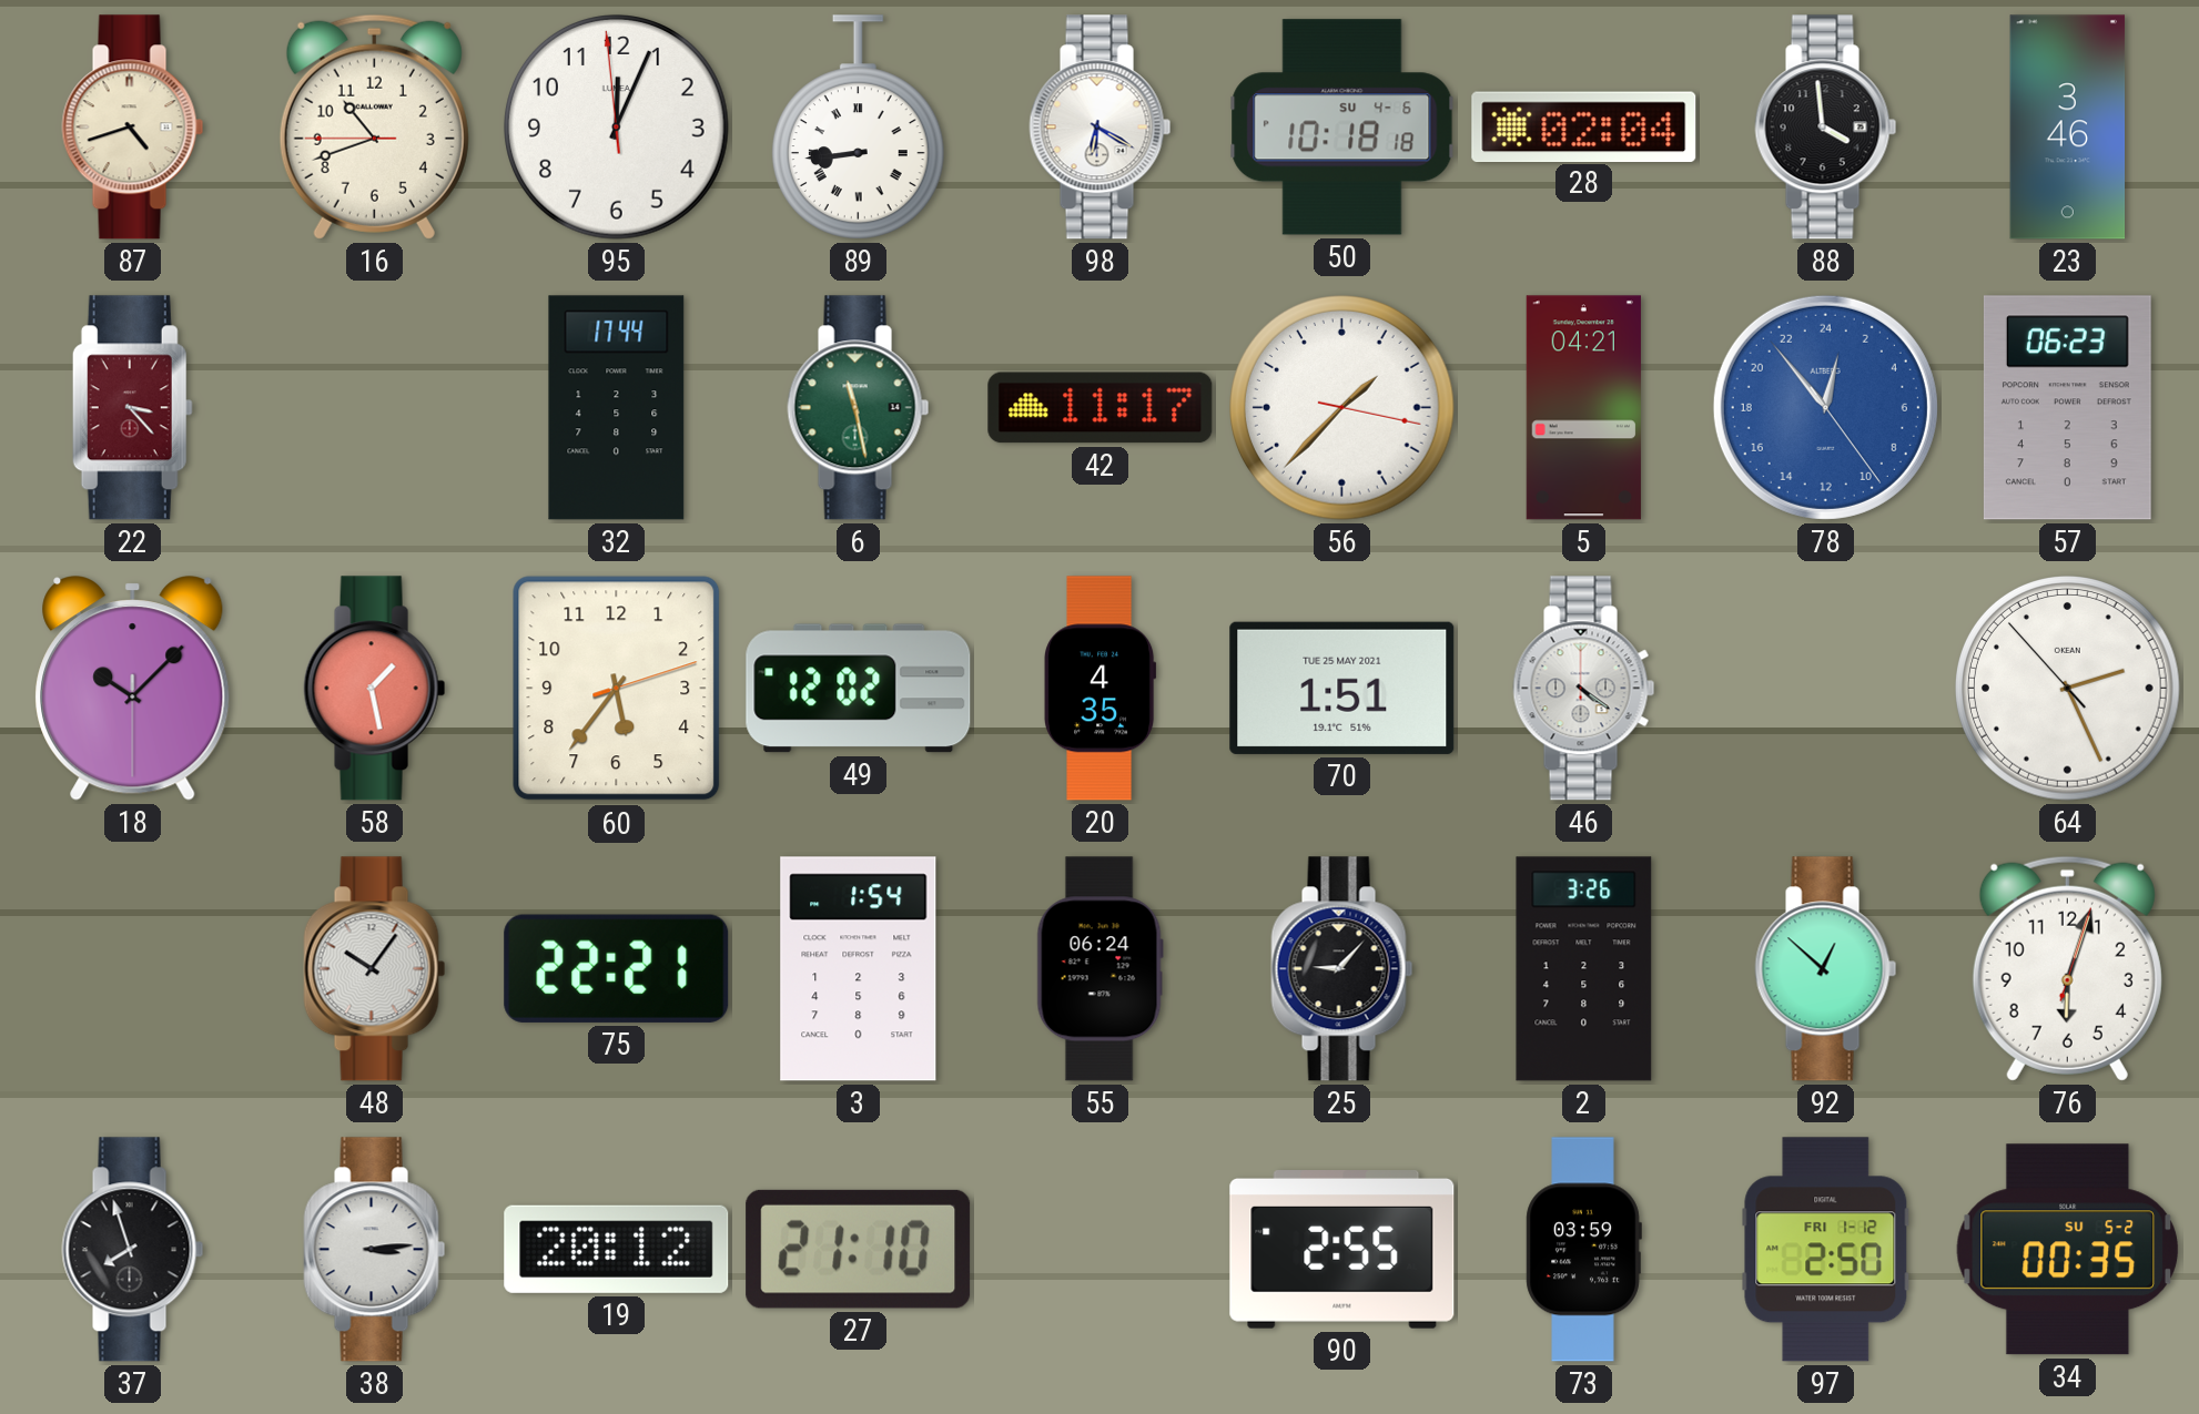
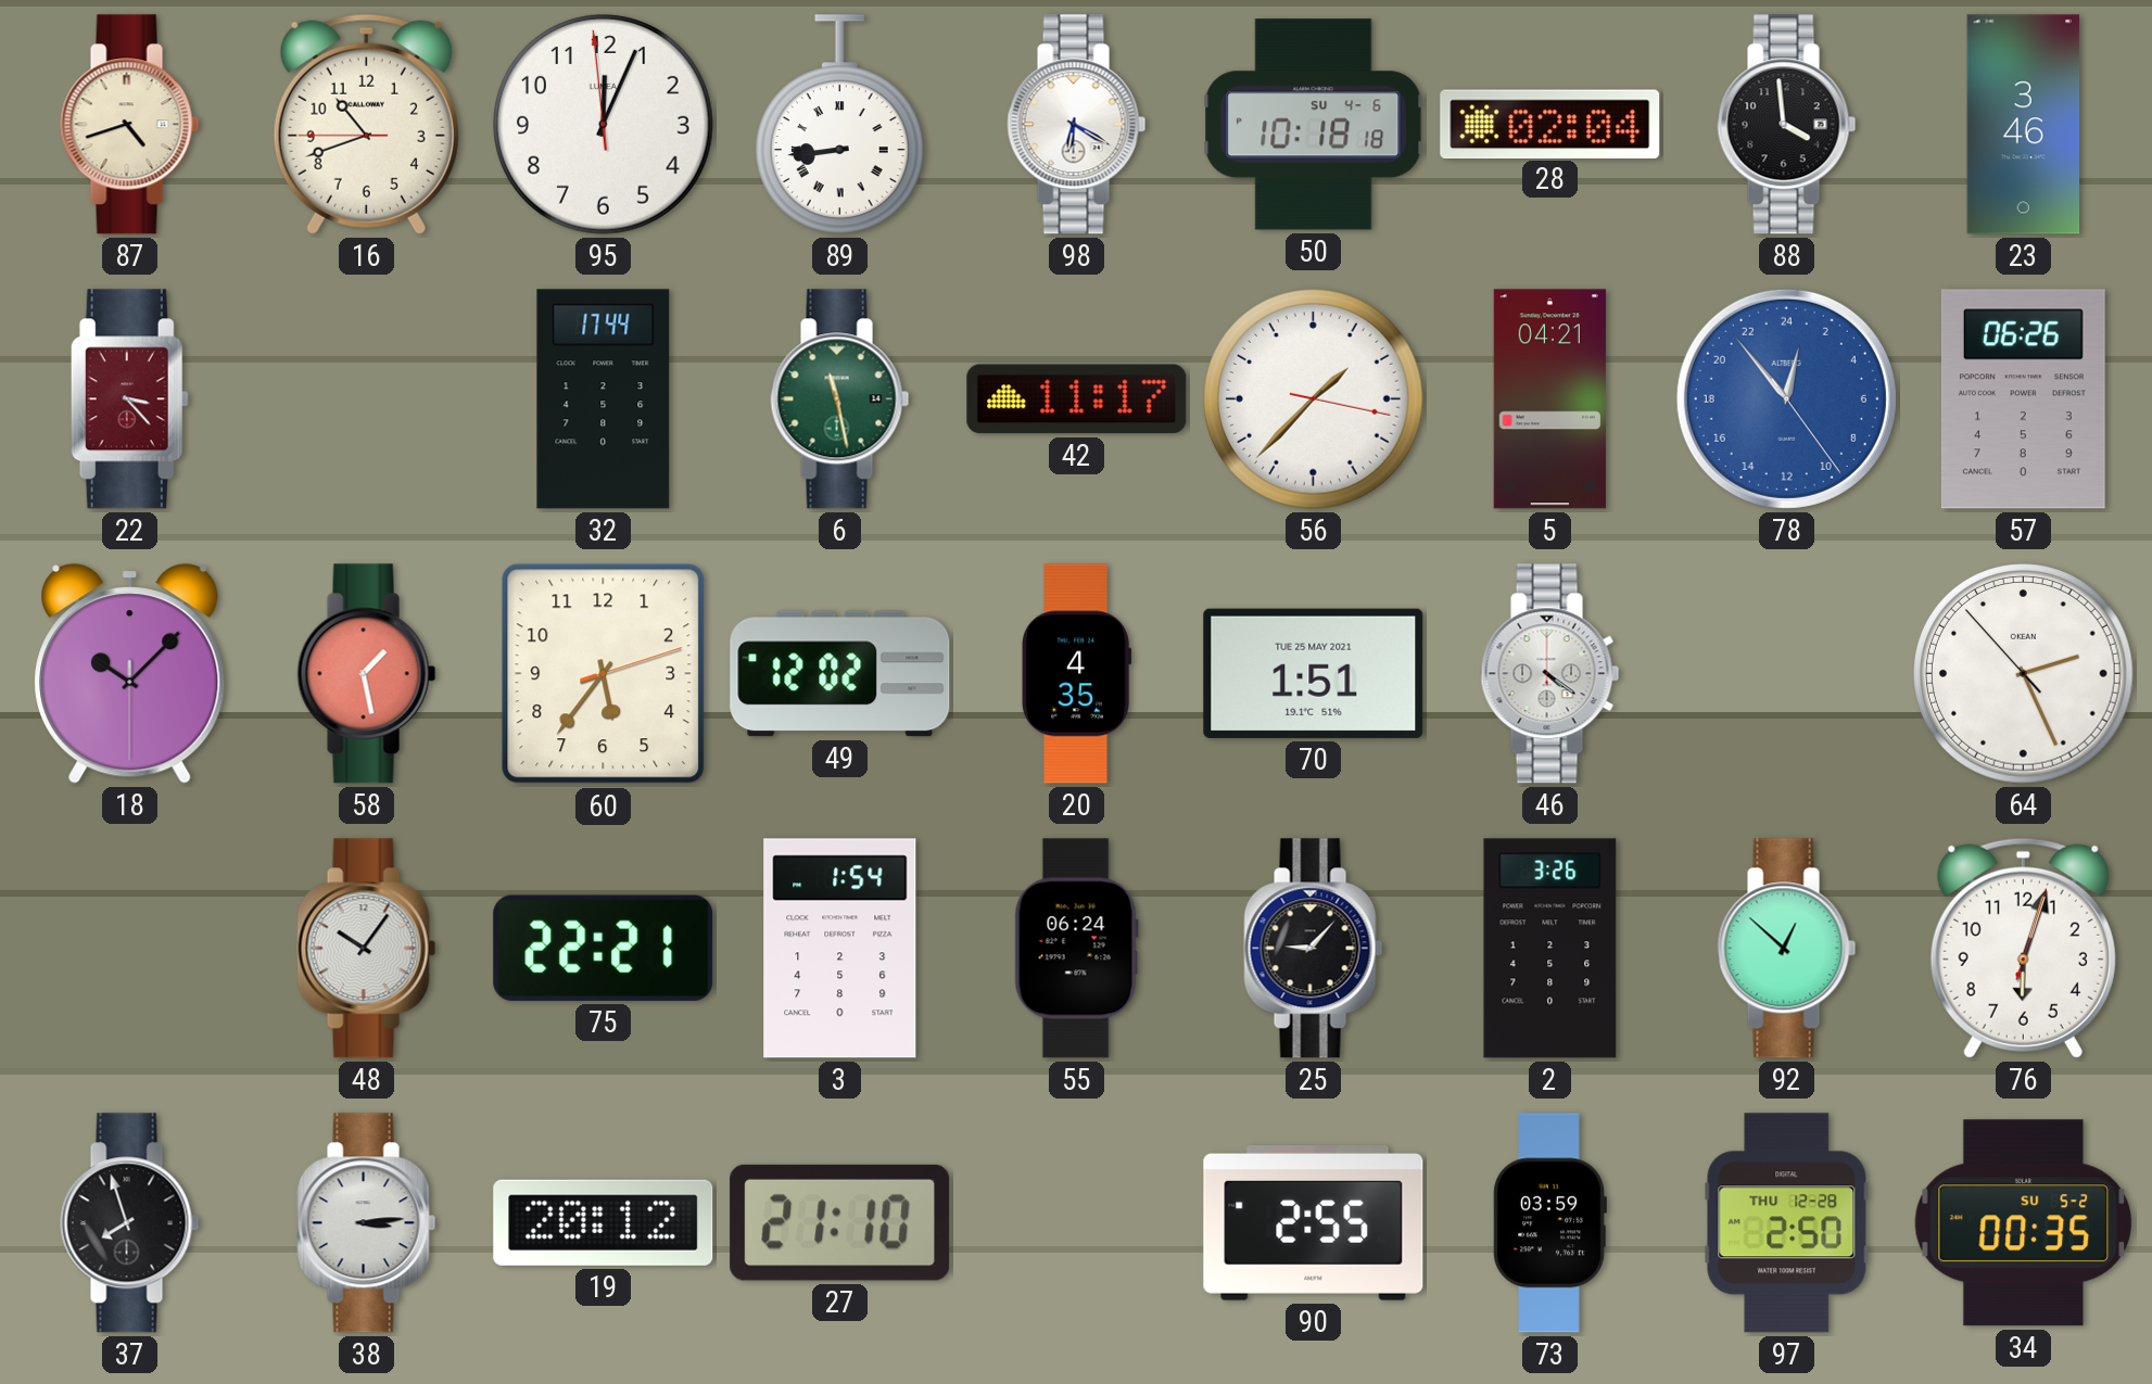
57: 06:23 -> 06:26
97 date: FRI 1-12 -> THU 12-28
